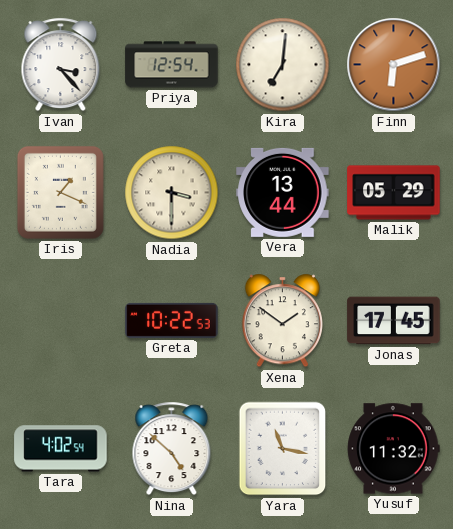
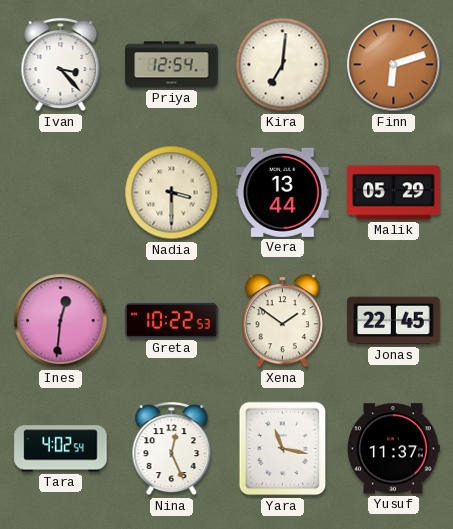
Iris: 1:19 -> none
Ines: none -> 12:31
Jonas: 17:45 -> 22:45
Nina: 4:52 -> 12:26
Yusuf: 11:32 -> 11:37
